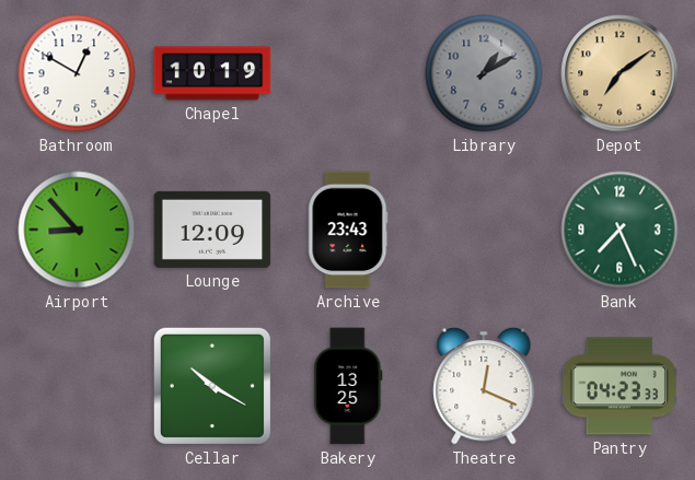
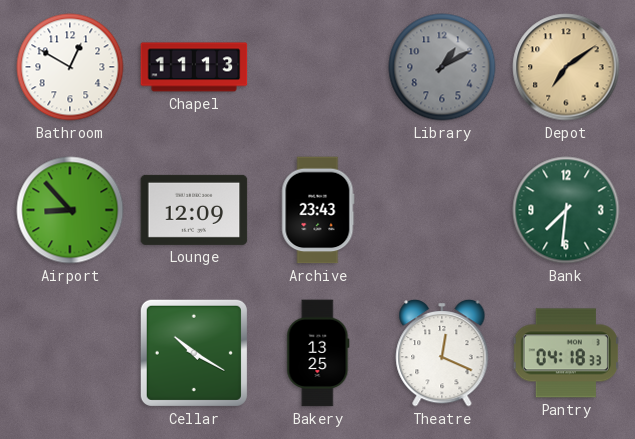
Chapel: 10:19 -> 11:13
Bank: 7:26 -> 7:31
Pantry: 04:23 -> 04:18
